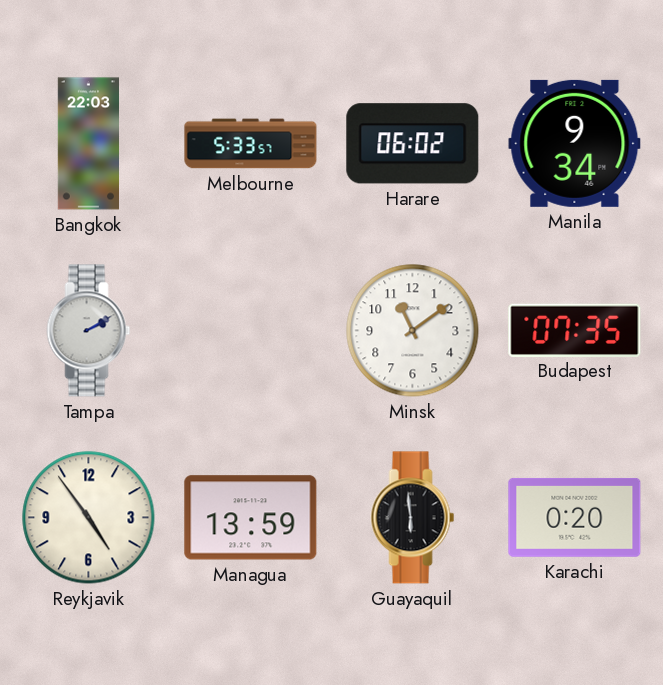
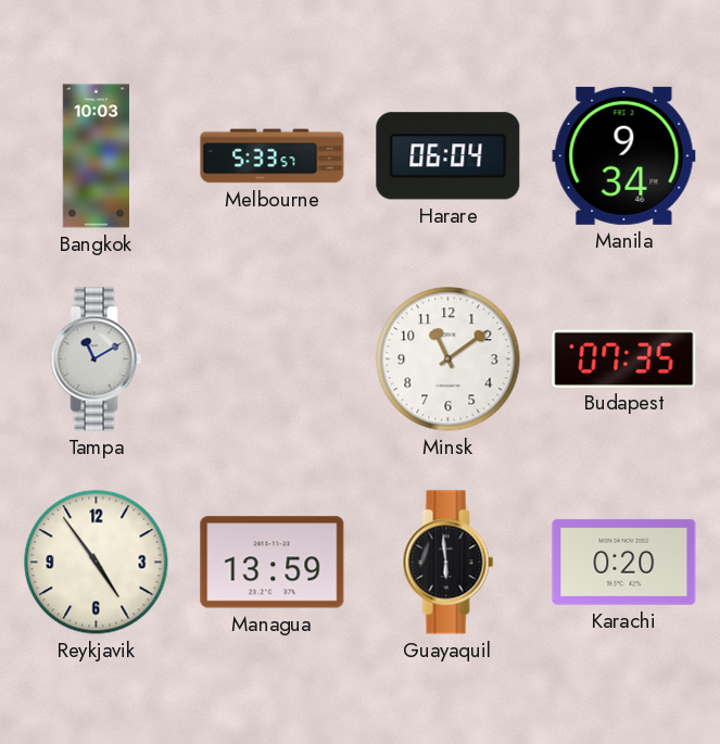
Bangkok: 22:03 -> 10:03
Harare: 06:02 -> 06:04
Tampa: 2:10 -> 11:10
